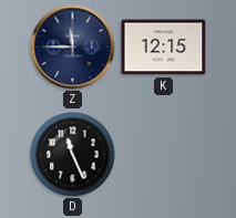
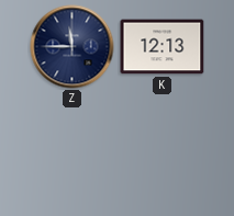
K: 12:15 -> 12:13
D: 11:26 -> none
